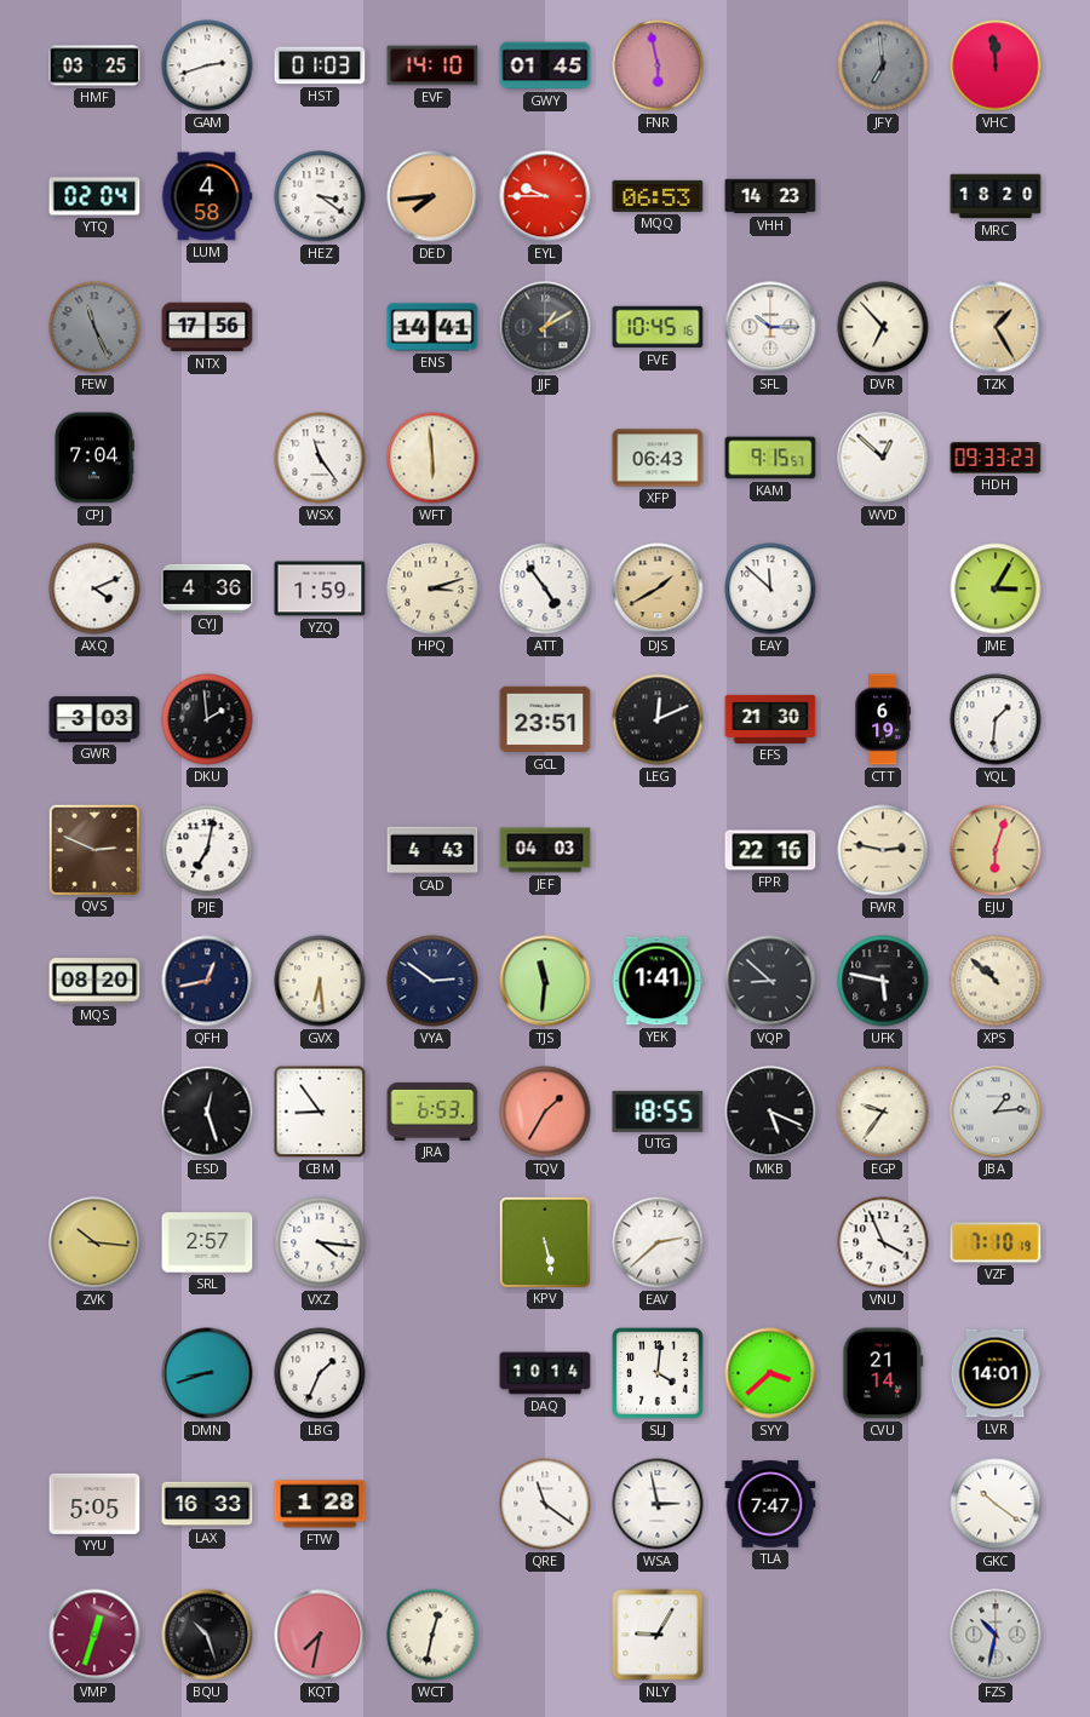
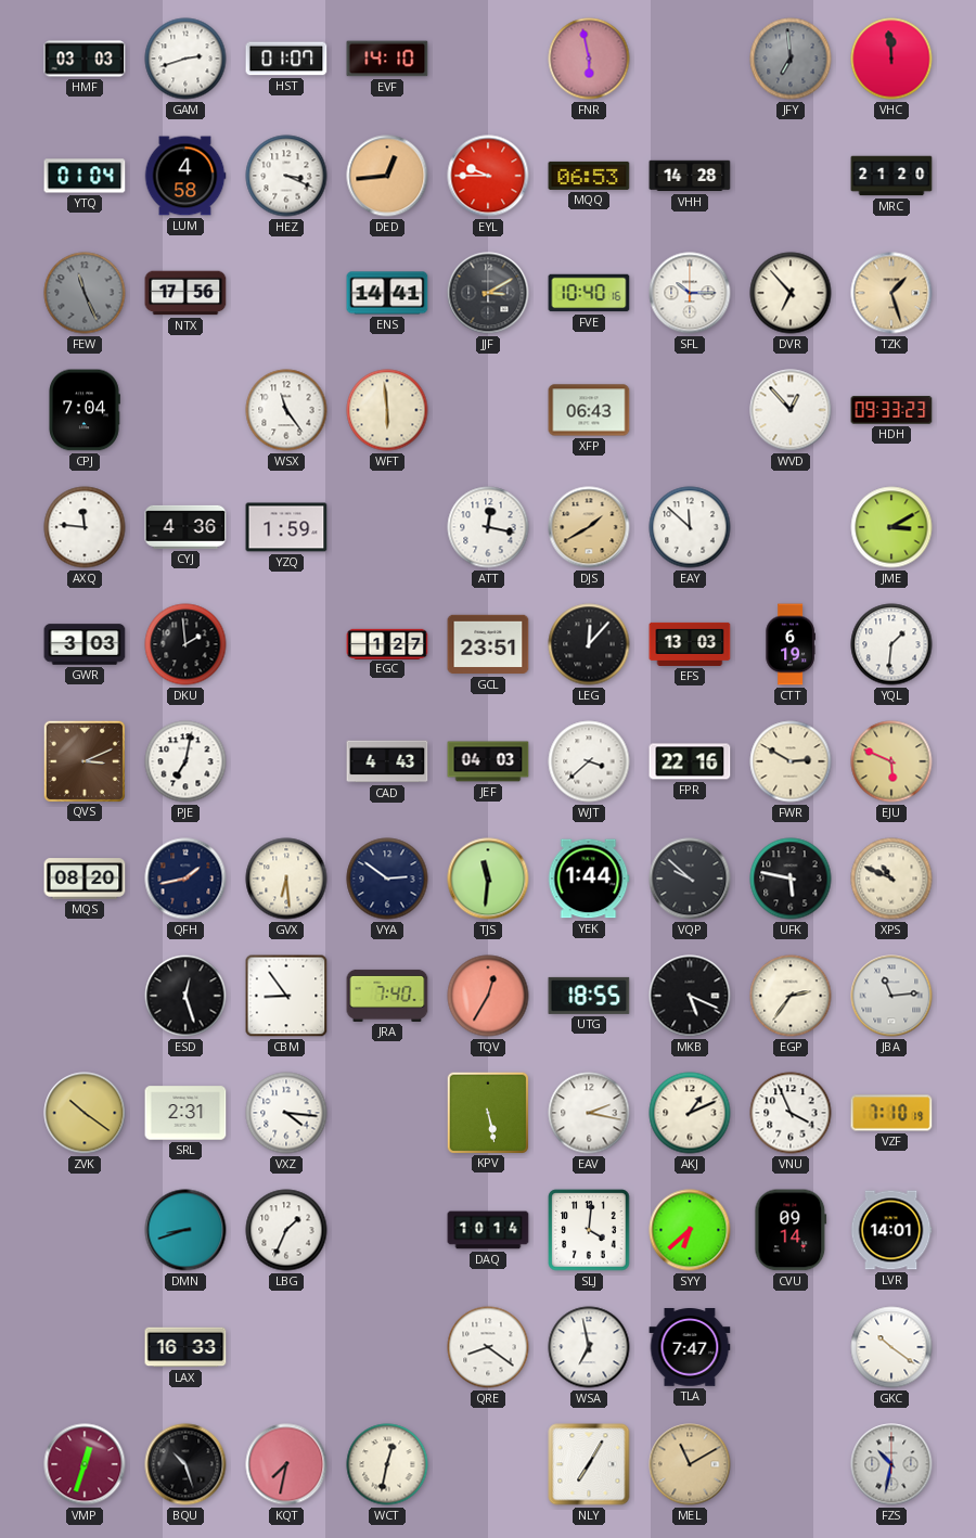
HMF: 03:25 -> 03:03
HST: 01:03 -> 01:07
GWY: 01:45 -> none
YTQ: 02:04 -> 01:04
HEZ: 3:21 -> 3:19
DED: 7:44 -> 12:44
VHH: 14:23 -> 14:28
MRC: 18:20 -> 21:20
JJF: 1:10 -> 3:10
FVE: 10:45 -> 10:40
TZK: 1:25 -> 1:27
KAM: 9:15 -> none
WVD: 12:52 -> 12:53
AXQ: 4:11 -> 11:46
HPQ: 3:12 -> none
ATT: 4:54 -> 12:17
JME: 3:05 -> 3:10
EGC: none -> 1:27
LEG: 12:11 -> 12:07
EFS: 21:30 -> 13:03
QVS: 2:49 -> 3:11
WJT: none -> 3:38
FWR: 2:47 -> 2:50
EJU: 6:03 -> 5:49
QFH: 12:43 -> 1:43
YEK: 1:41 -> 1:44
VQP: 8:52 -> 9:52
XPS: 10:52 -> 10:49
JRA: 6:53 -> 7:40
TQV: 1:35 -> 12:35
EGP: 9:36 -> 2:36
JBA: 1:14 -> 11:14
ZVK: 10:16 -> 10:21
SRL: 2:57 -> 2:31
EAV: 2:38 -> 2:17
AKJ: none -> 1:11
SYY: 3:38 -> 6:38
CVU: 21:14 -> 09:14
YYU: 5:05 -> none
FTW: 1:28 -> none
QRE: 11:21 -> 8:21
WSA: 2:58 -> 6:58
NLY: 9:05 -> 7:05
MEL: none -> 11:10
